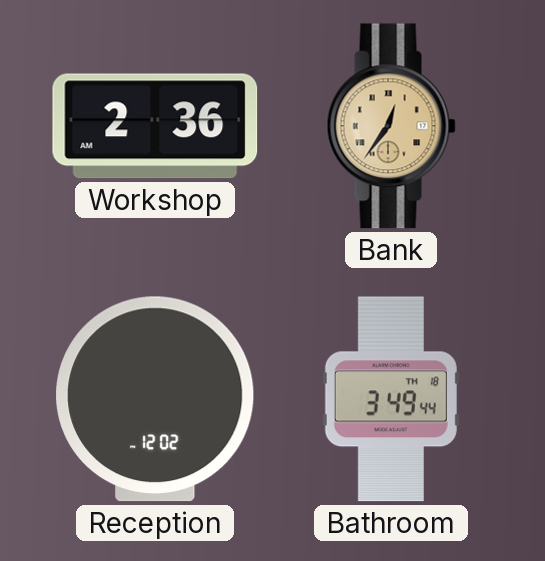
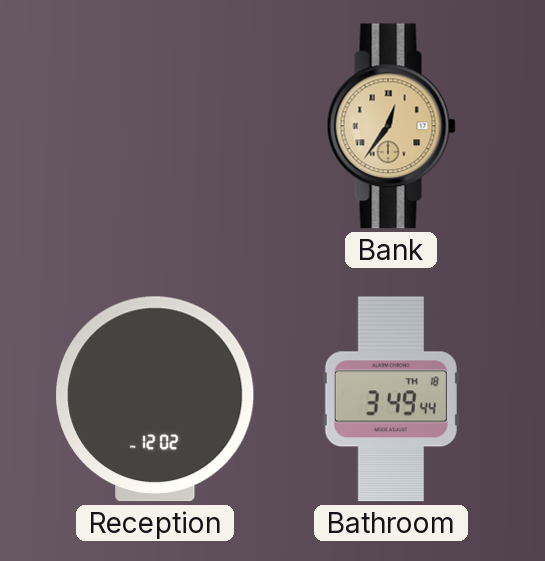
Workshop: 2:36 -> none
